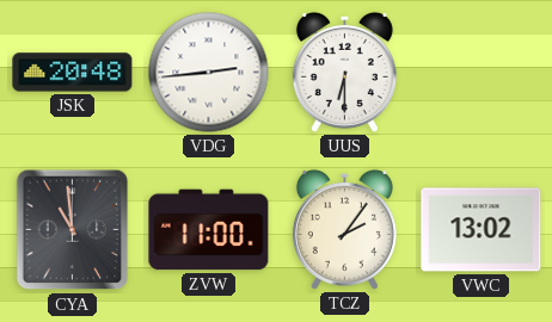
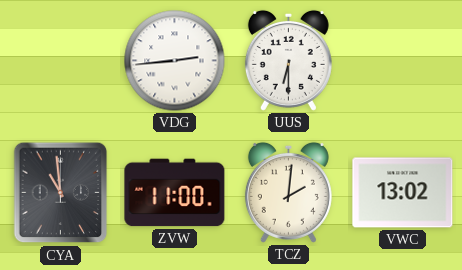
JSK: 20:48 -> none
TCZ: 2:06 -> 2:01
